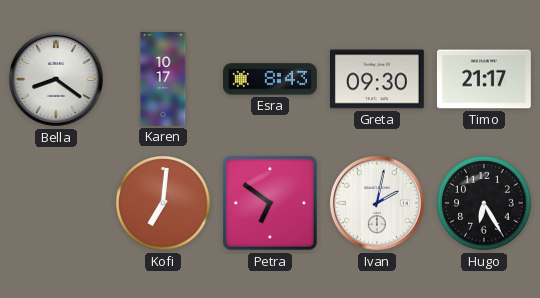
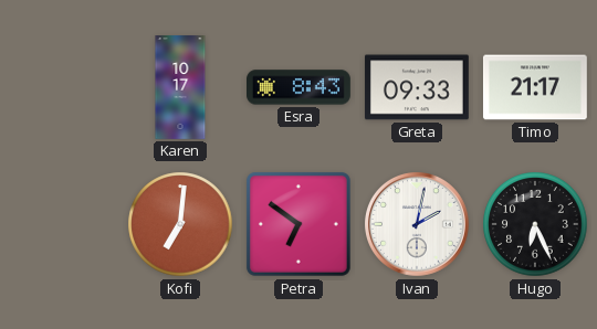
Bella: 8:21 -> none
Greta: 09:30 -> 09:33
Hugo: 6:25 -> 6:26
